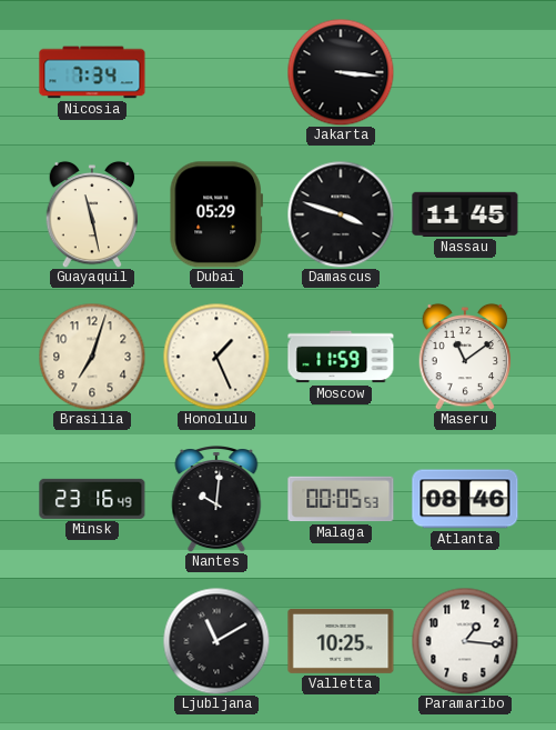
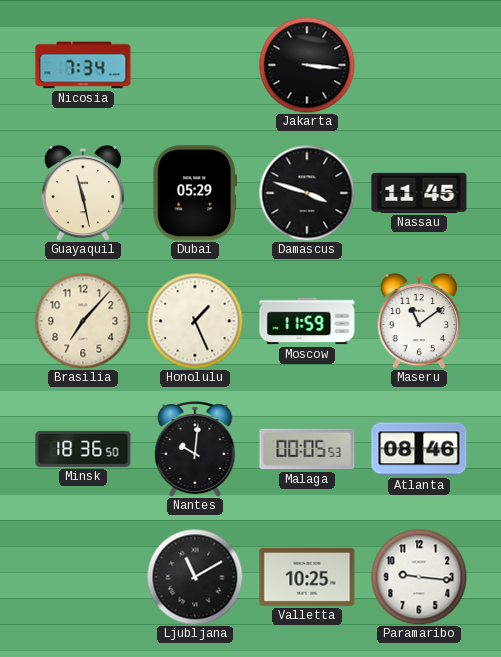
Brasilia: 7:03 -> 7:07
Minsk: 23:16 -> 18:36
Paramaribo: 1:16 -> 9:16
